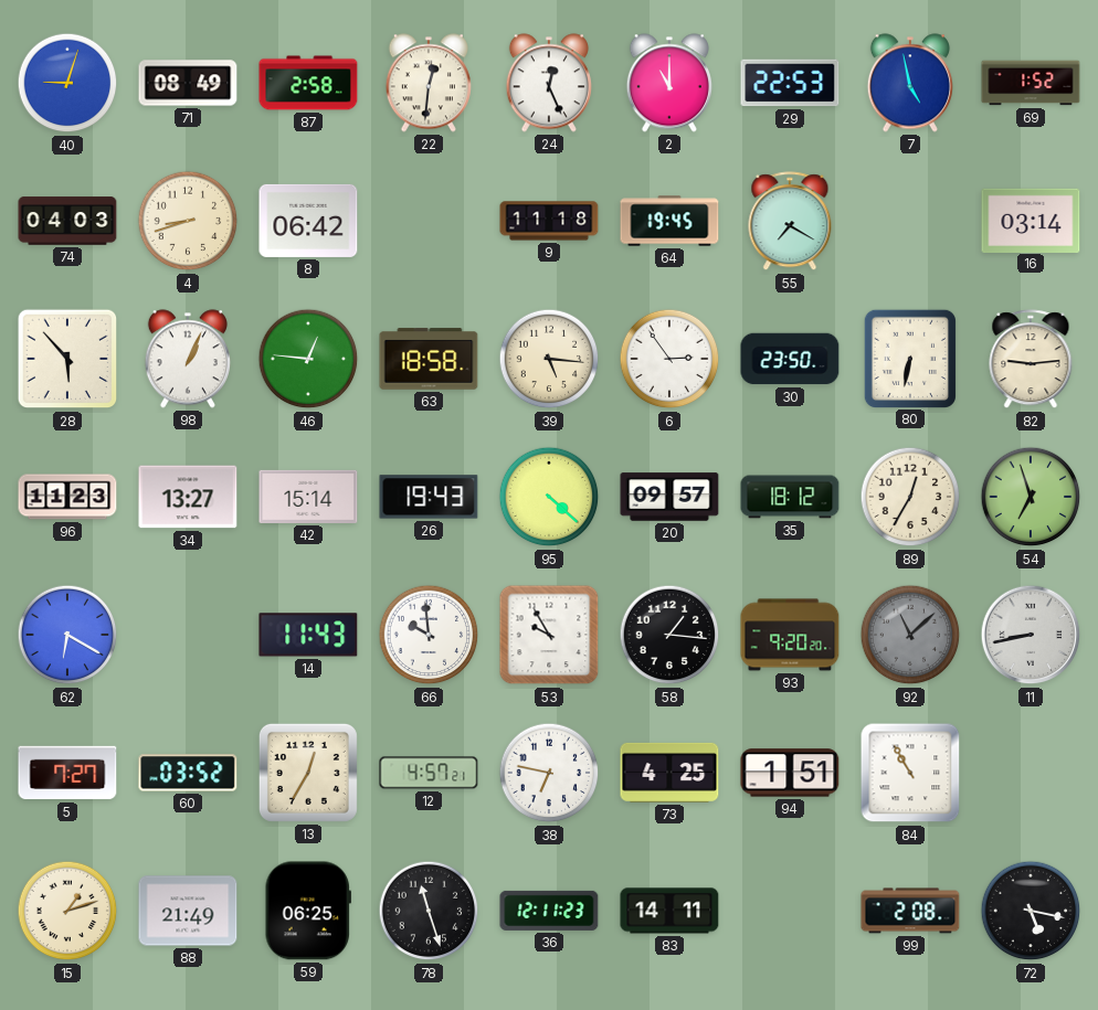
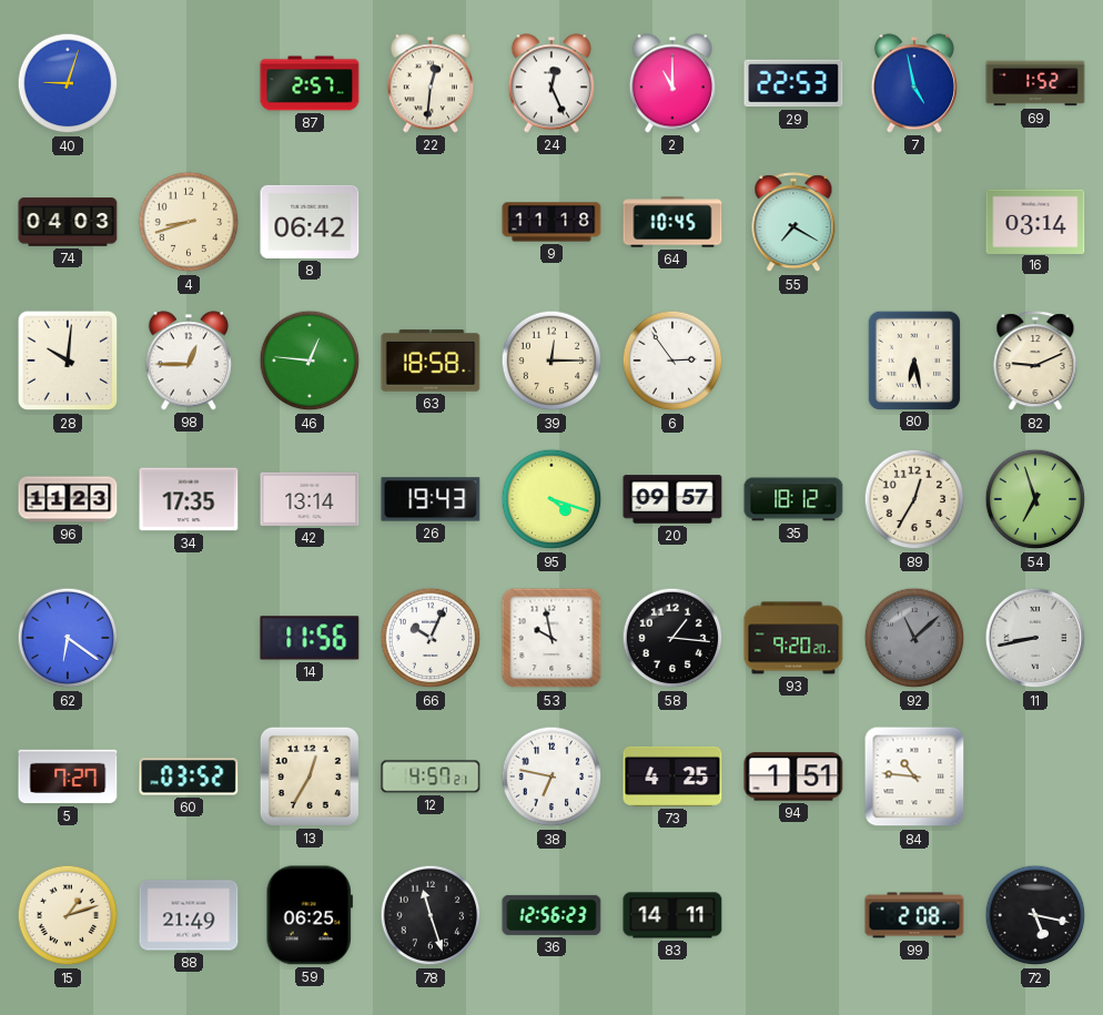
71: 08:49 -> none
87: 2:58 -> 2:57
64: 19:45 -> 10:45
28: 5:53 -> 10:01
98: 1:04 -> 12:45
39: 5:16 -> 12:15
30: 23:50 -> none
80: 6:32 -> 6:28
82: 9:14 -> 9:11
34: 13:27 -> 17:35
42: 15:14 -> 13:14
95: 4:22 -> 4:18
62: 6:20 -> 6:21
14: 11:43 -> 11:56
66: 9:59 -> 10:04
53: 9:55 -> 9:58
84: 10:55 -> 10:46
36: 12:11 -> 12:56
